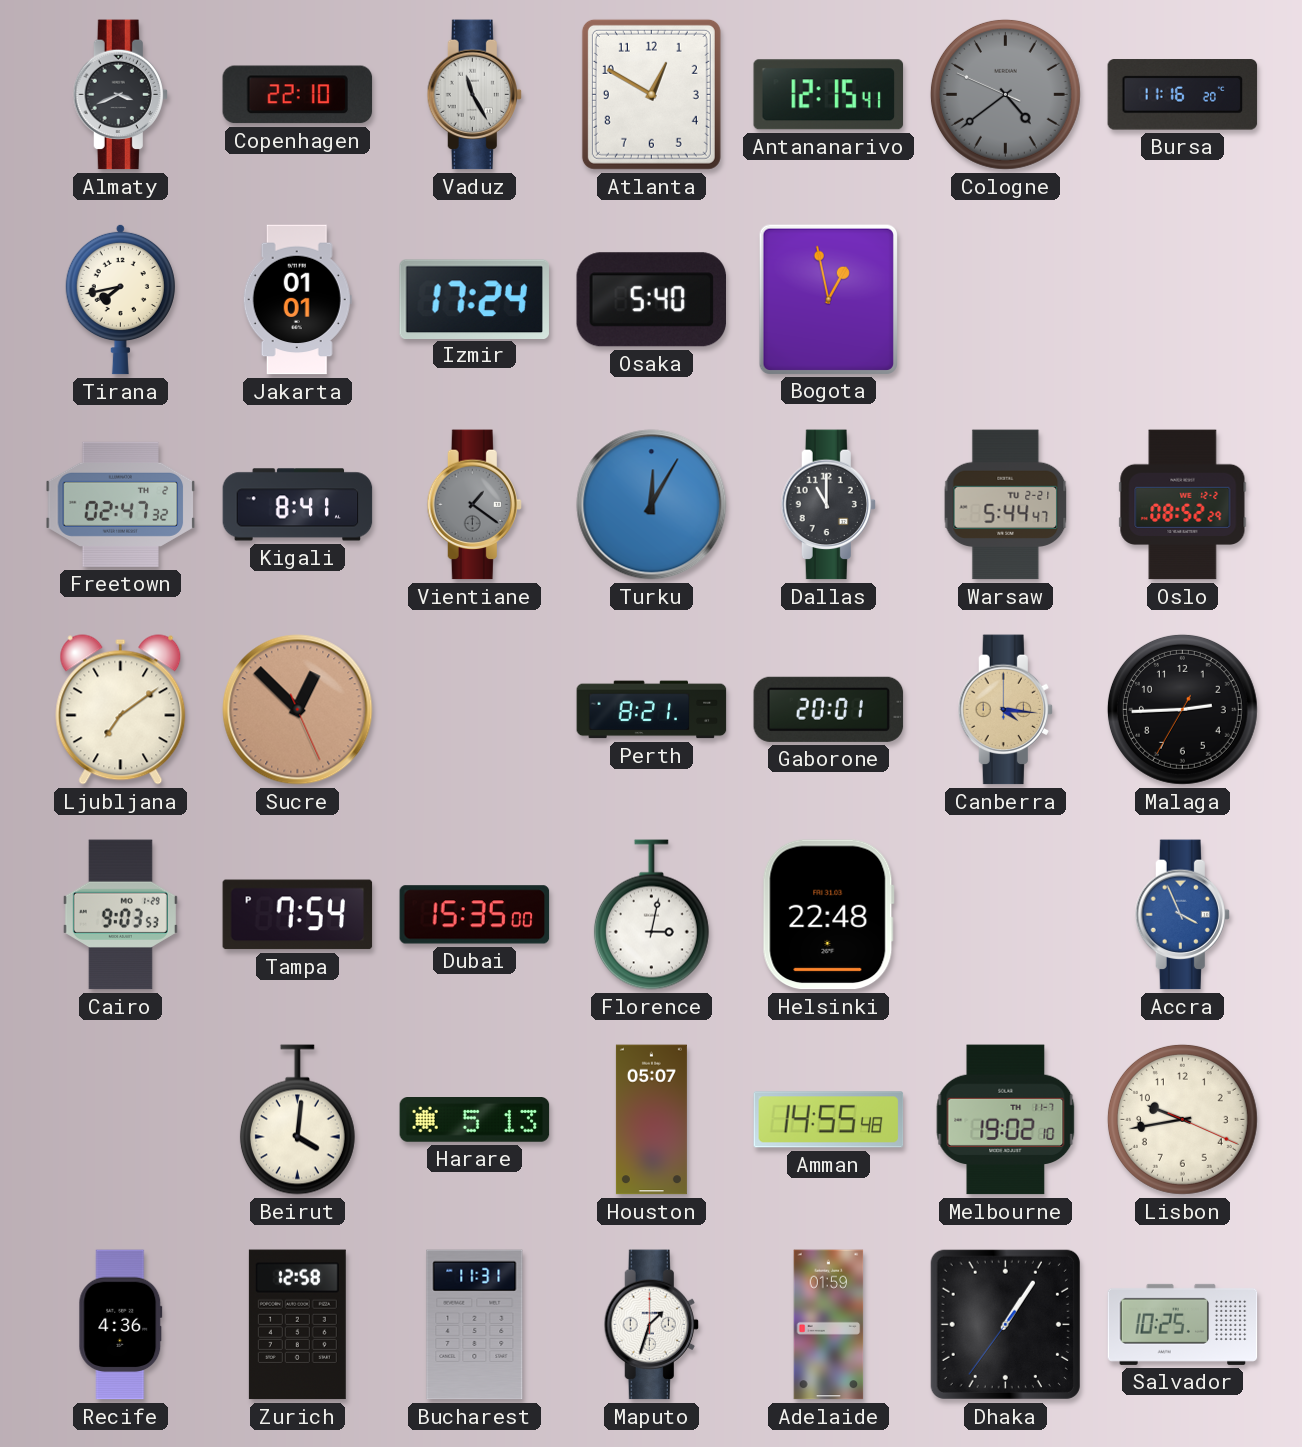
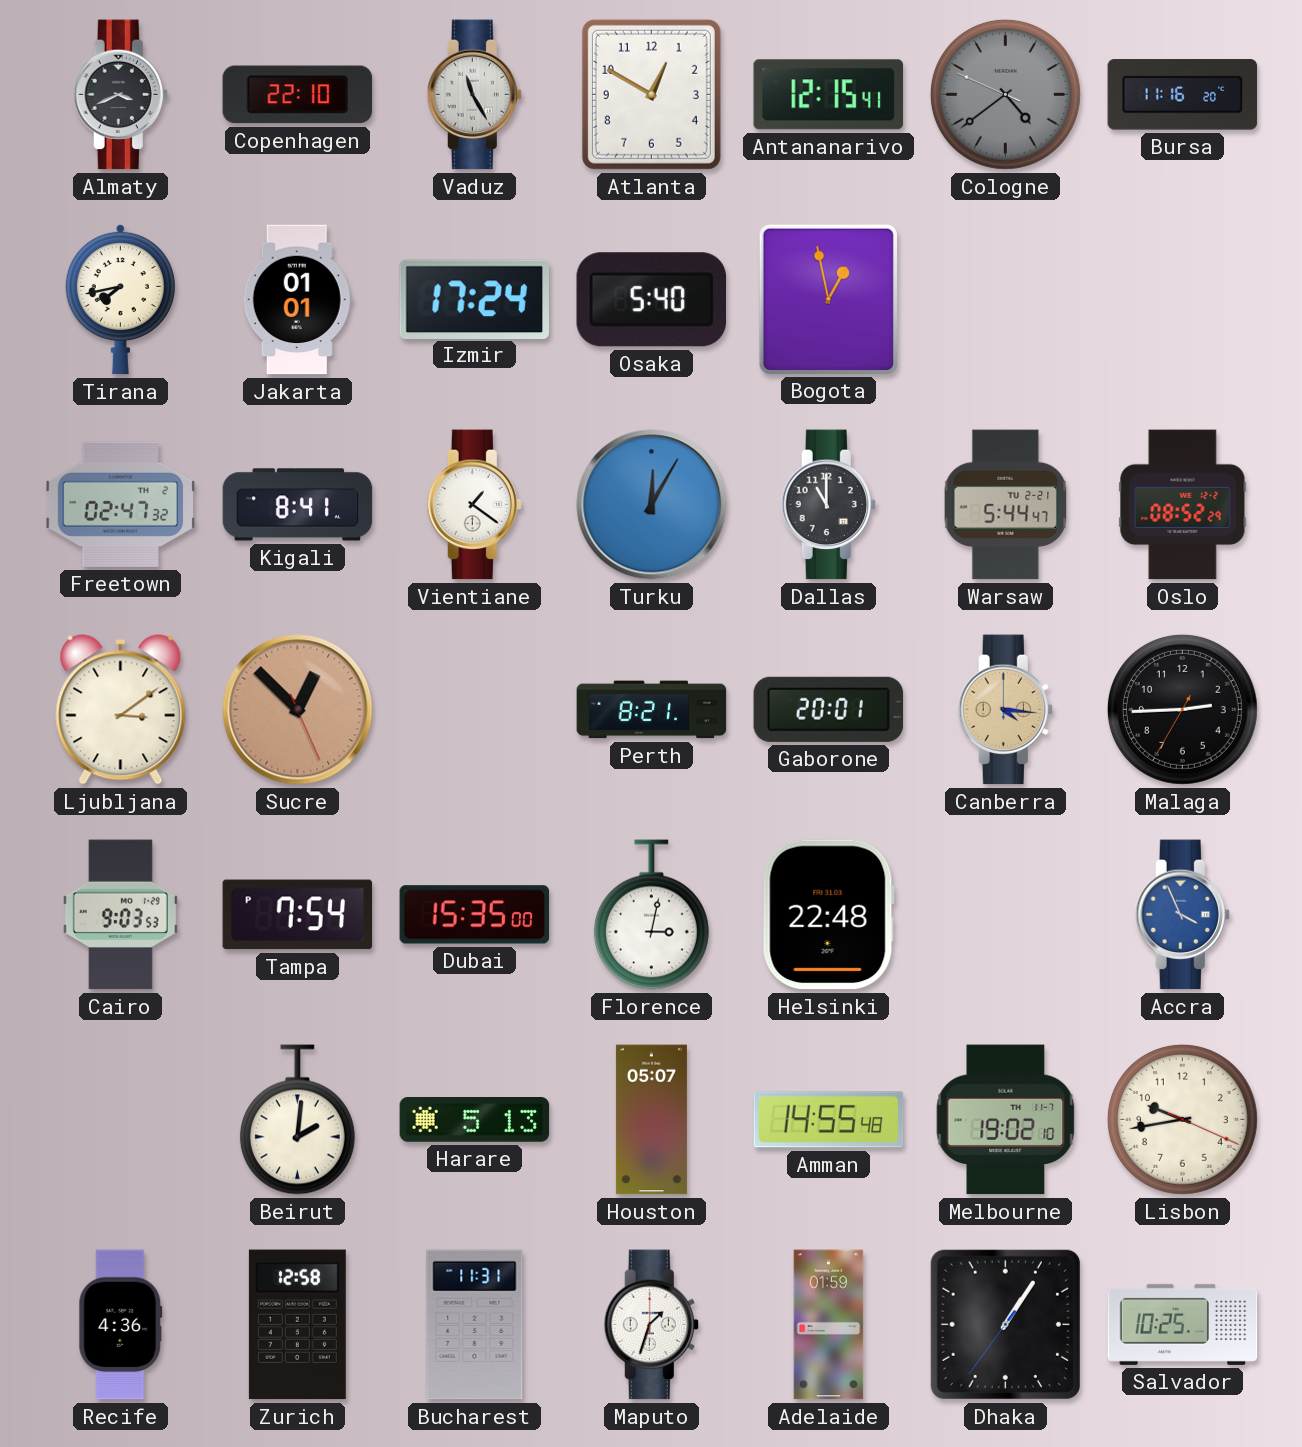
Vientiane dial: grey -> white
Ljubljana: 7:09 -> 3:09
Beirut: 4:01 -> 2:01
